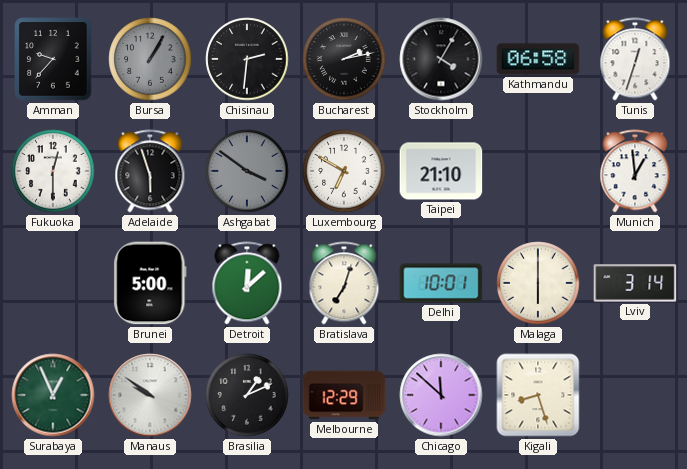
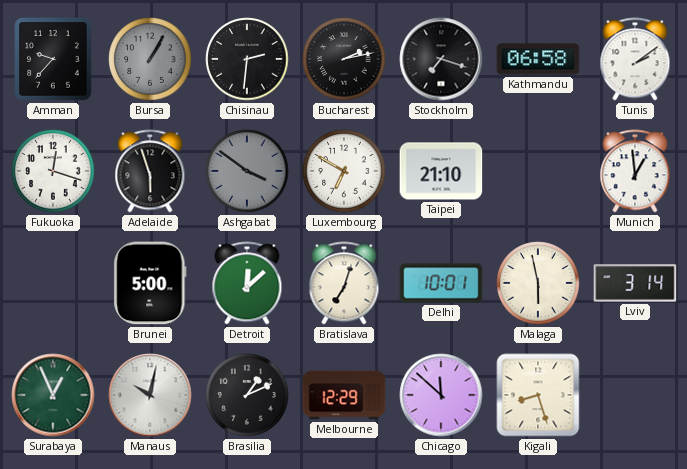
Stockholm: 4:05 -> 7:18
Tunis: 12:33 -> 2:09
Fukuoka: 12:30 -> 12:18
Malaga: 6:00 -> 5:58
Manaus: 9:51 -> 10:02
